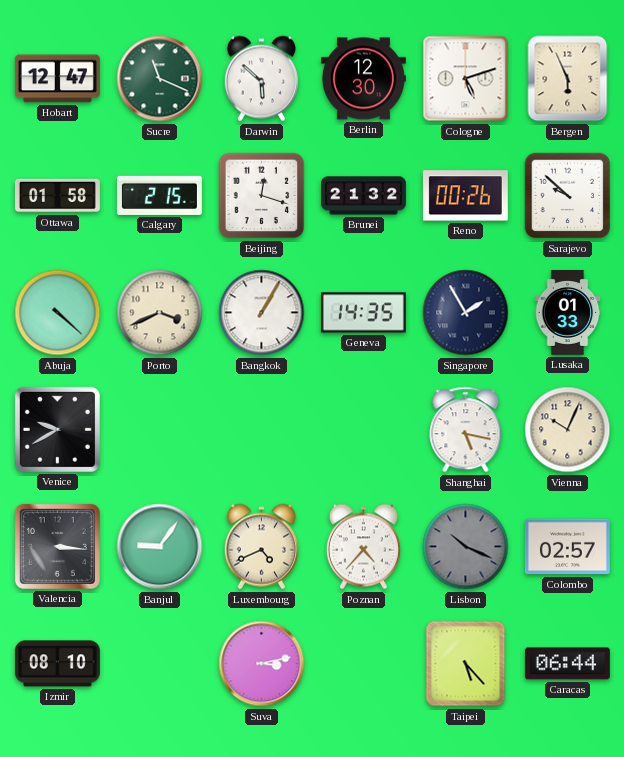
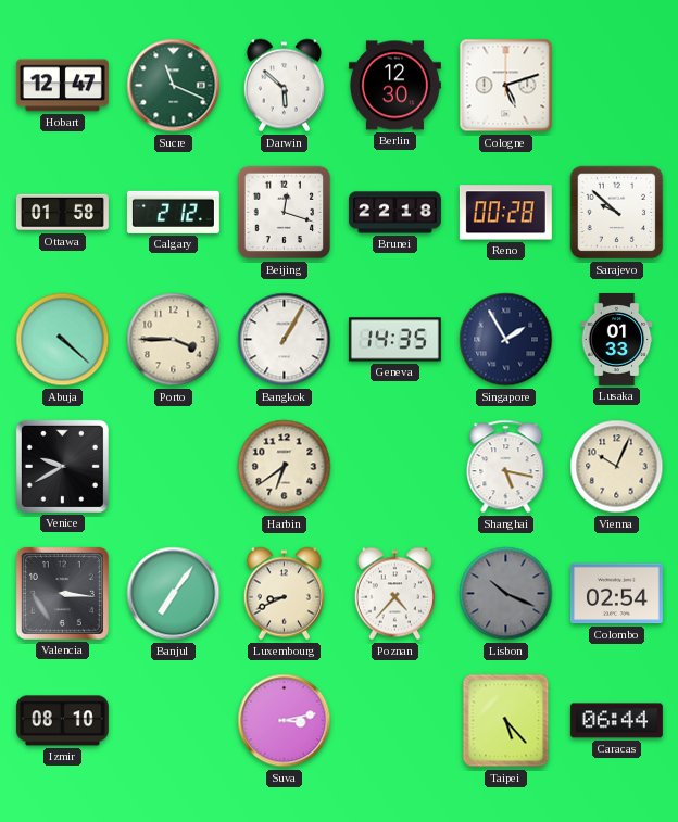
Bergen: 5:56 -> none
Calgary: 2:15 -> 2:12
Brunei: 21:32 -> 22:18
Reno: 00:26 -> 00:28
Porto: 3:41 -> 3:45
Harbin: none -> 6:39
Banjul: 9:06 -> 7:06
Luxembourg: 4:41 -> 8:41
Colombo: 02:57 -> 02:54
